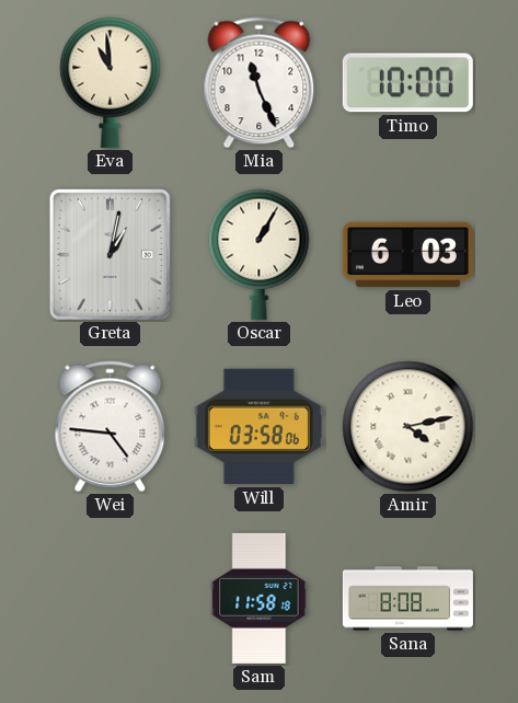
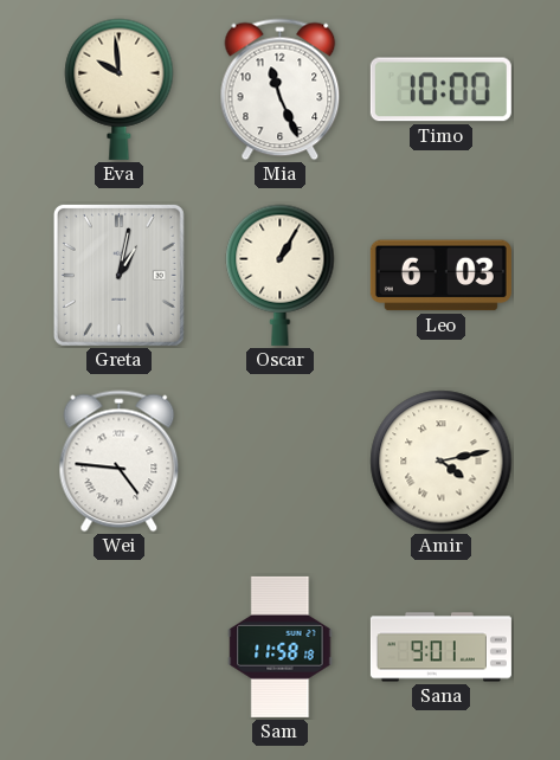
Eva: 10:59 -> 9:59
Will: 03:58 -> none
Sana: 8:08 -> 9:01
